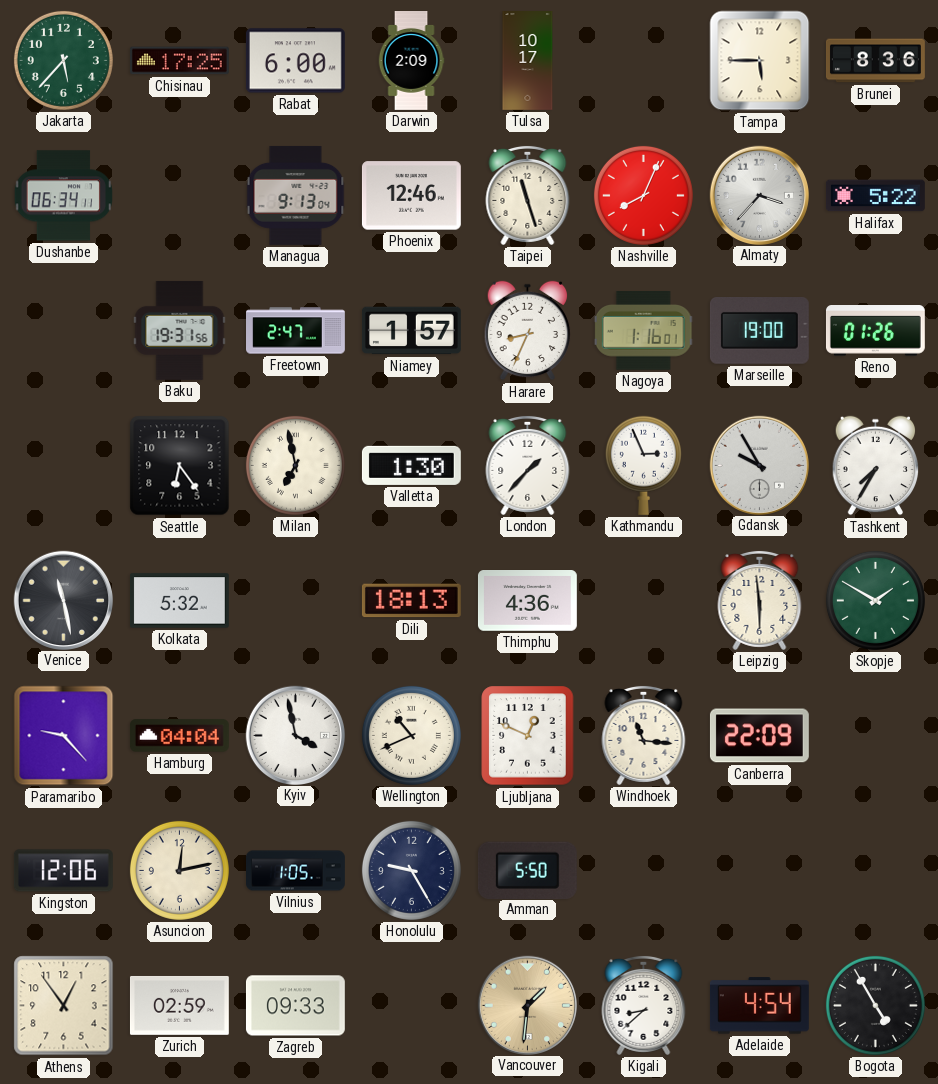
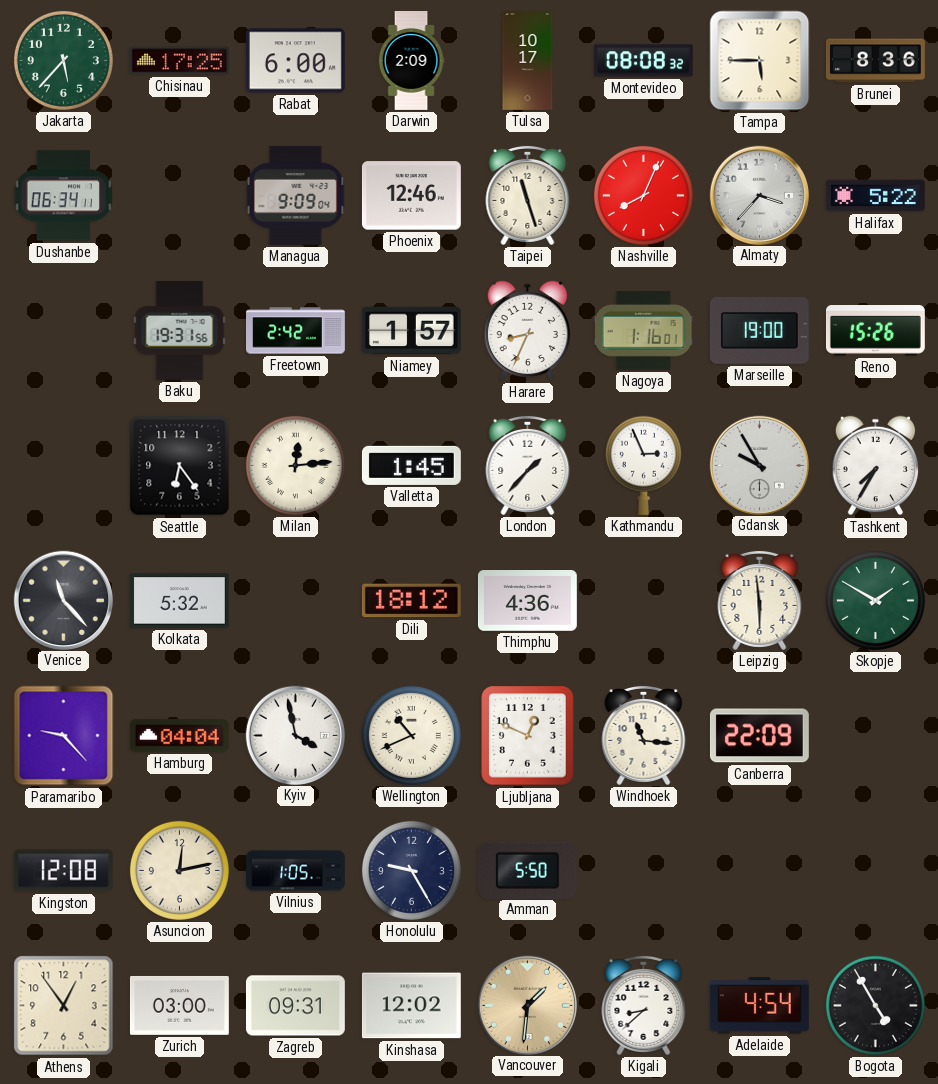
Montevideo: none -> 08:08
Managua: 9:13 -> 9:09
Freetown: 2:47 -> 2:42
Reno: 01:26 -> 15:26
Milan: 6:58 -> 12:14
Valletta: 1:30 -> 1:45
Venice: 11:28 -> 11:23
Dili: 18:13 -> 18:12
Kingston: 12:06 -> 12:08
Zurich: 02:59 -> 03:00
Zagreb: 09:33 -> 09:31
Kinshasa: none -> 12:02
